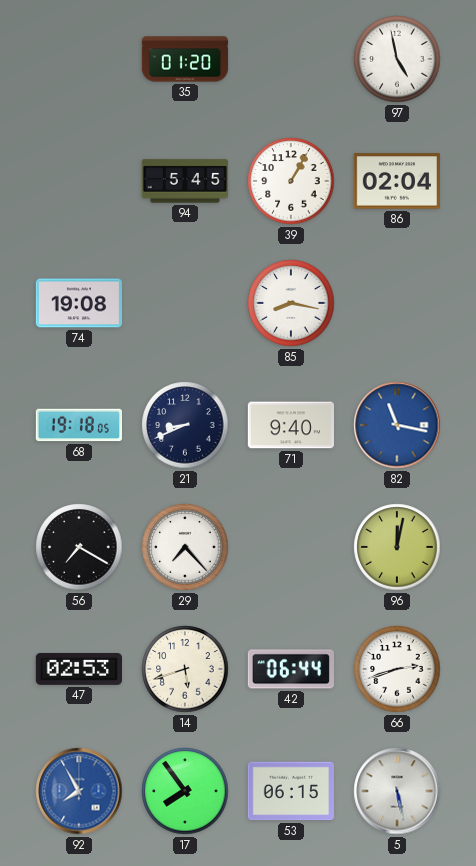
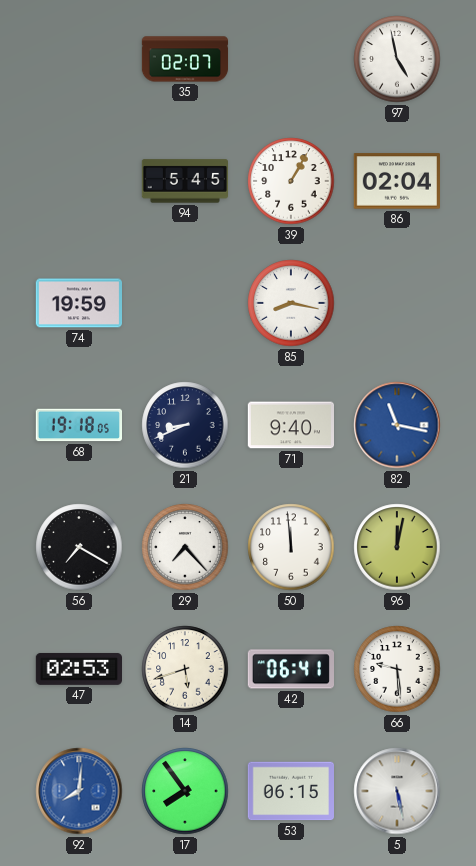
35: 01:20 -> 02:07
74: 19:08 -> 19:59
50: none -> 11:59
42: 06:44 -> 06:41
66: 2:42 -> 9:29
92: 7:55 -> 8:01
